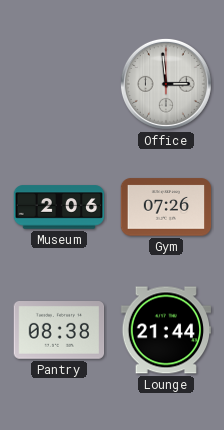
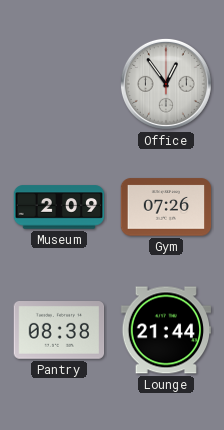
Office: 2:59 -> 12:54
Museum: 2:06 -> 2:09
